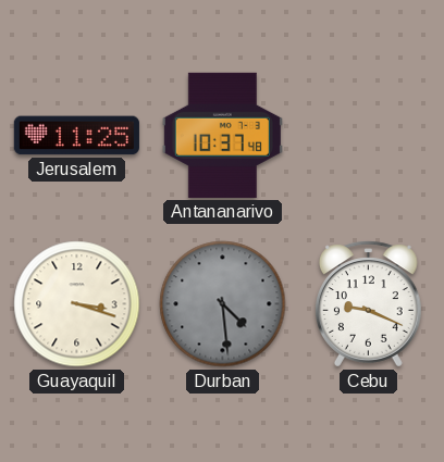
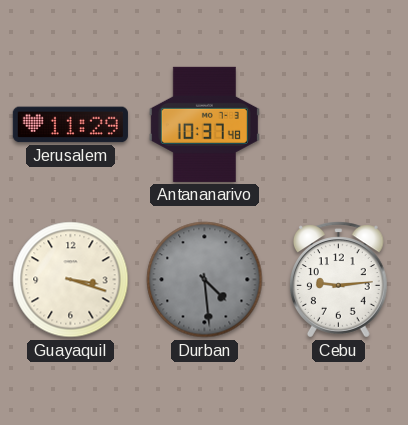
Jerusalem: 11:25 -> 11:29
Cebu: 9:19 -> 9:14
